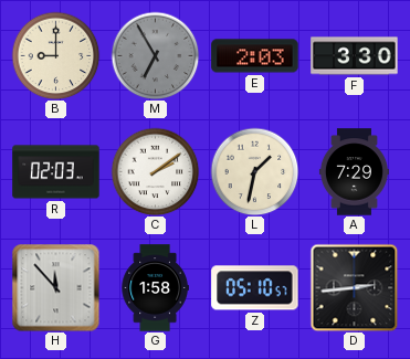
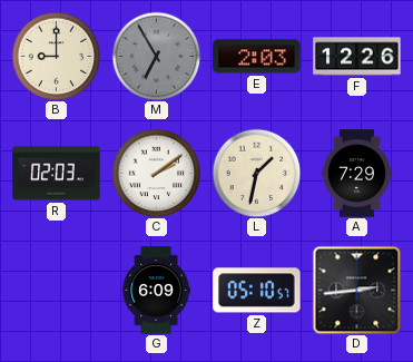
F: 3:30 -> 12:26
H: 11:53 -> none
G: 1:58 -> 6:09
